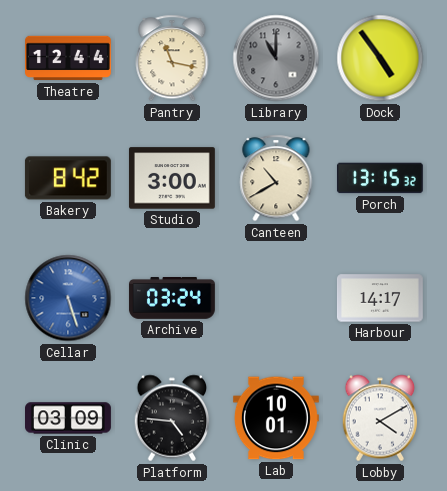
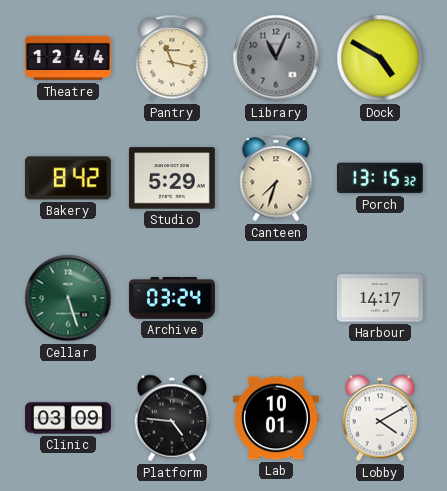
Library: 11:00 -> 11:04
Dock: 4:54 -> 4:50
Studio: 3:00 -> 5:29
Canteen: 10:40 -> 7:33
Cellar dial: blue -> green
